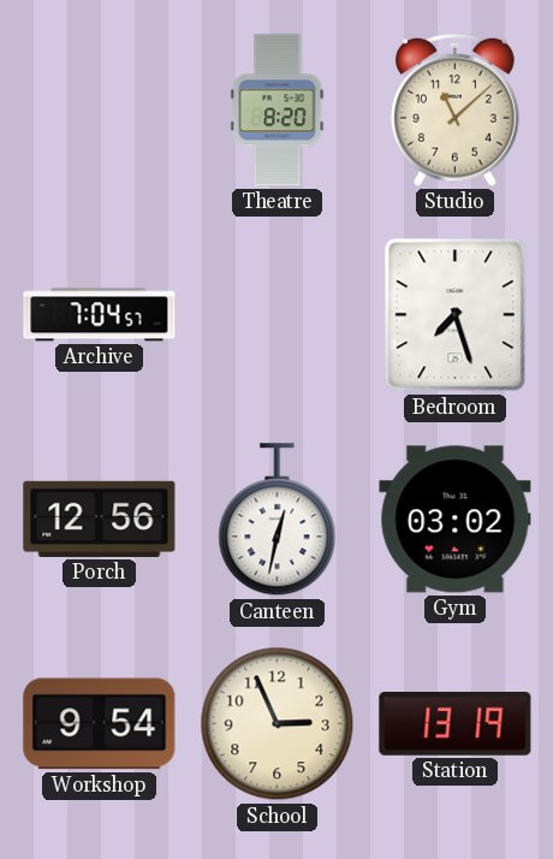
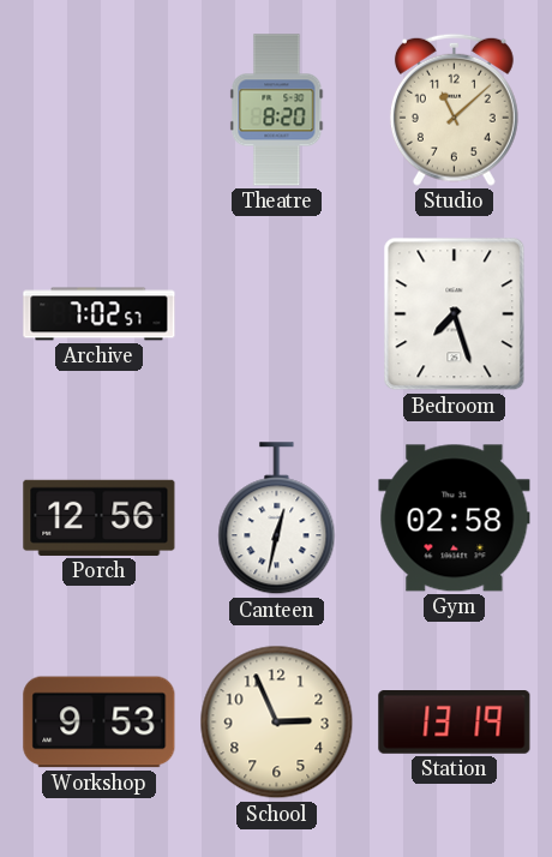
Archive: 7:04 -> 7:02
Gym: 03:02 -> 02:58
Workshop: 9:54 -> 9:53
